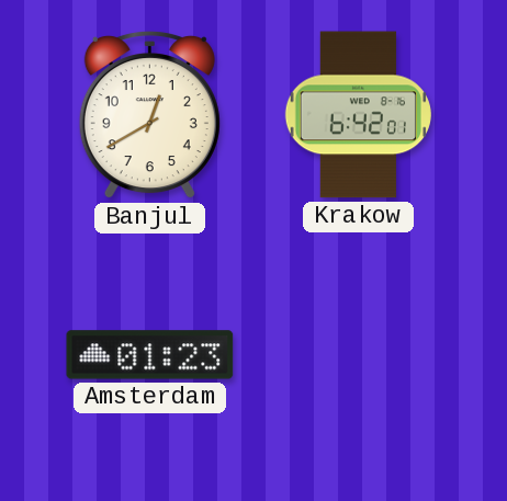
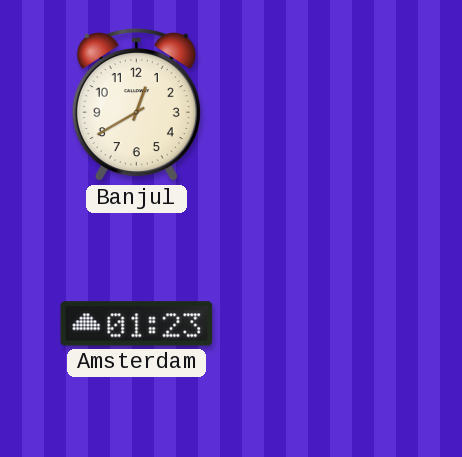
Krakow: 6:42 -> none
